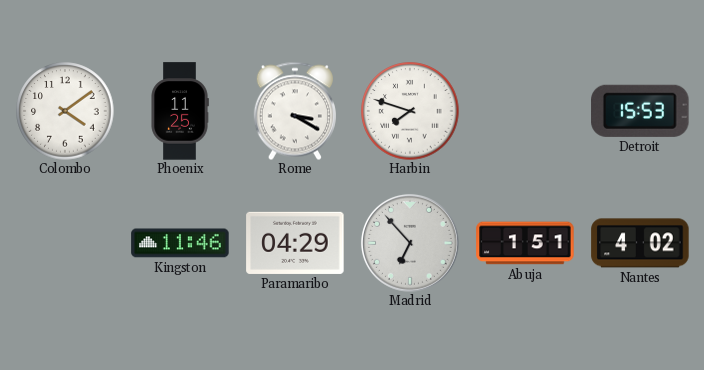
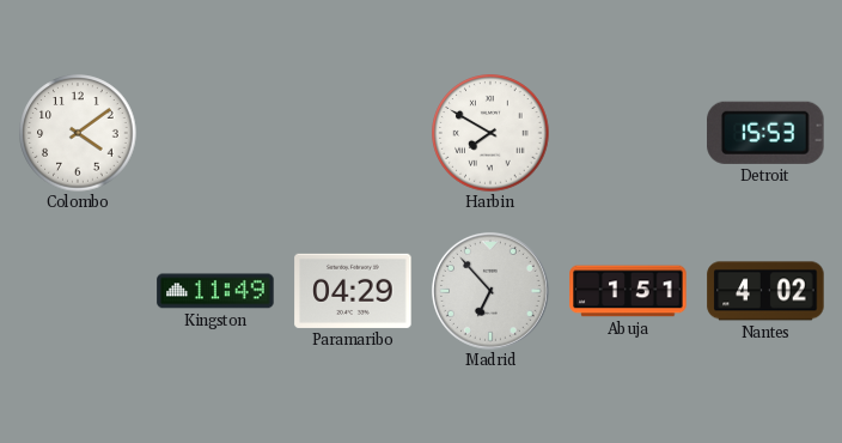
Phoenix: 11:25 -> none
Rome: 3:20 -> none
Harbin: 7:48 -> 7:50
Kingston: 11:46 -> 11:49
